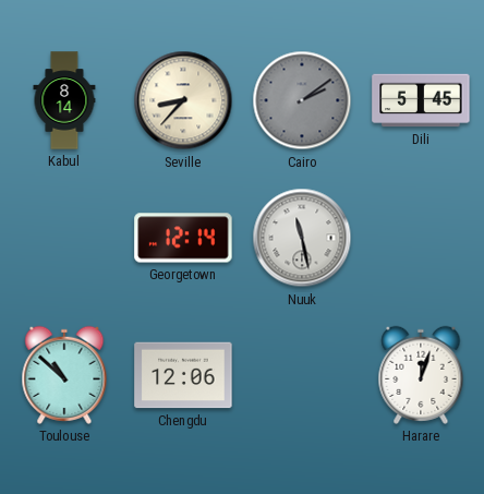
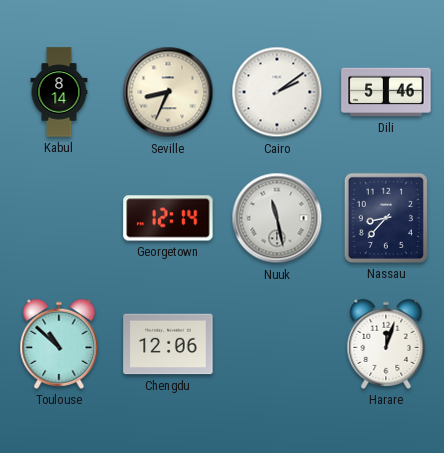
Seville: 8:37 -> 8:34
Cairo dial: grey -> white
Dili: 5:45 -> 5:46
Nassau: none -> 8:37
